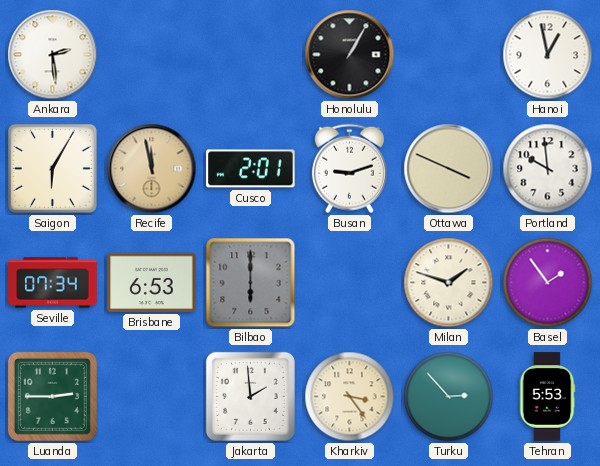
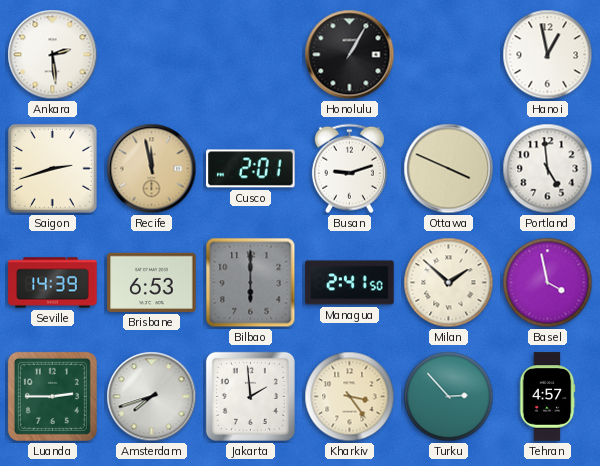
Saigon: 6:05 -> 2:42
Portland: 9:59 -> 4:59
Seville: 07:34 -> 14:39
Managua: none -> 2:41
Milan: 1:48 -> 1:52
Basel: 1:54 -> 3:58
Amsterdam: none -> 7:42
Tehran: 5:53 -> 4:57
